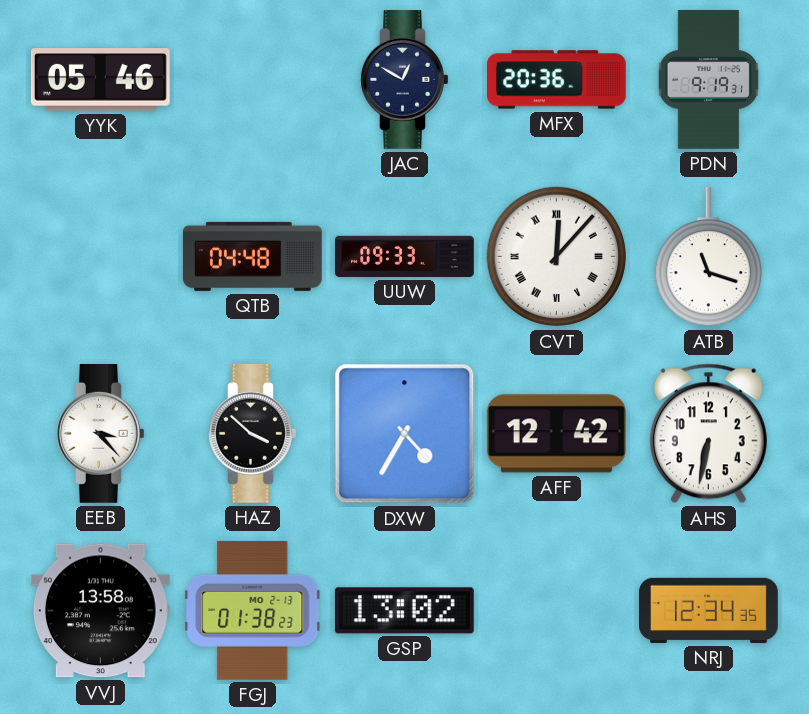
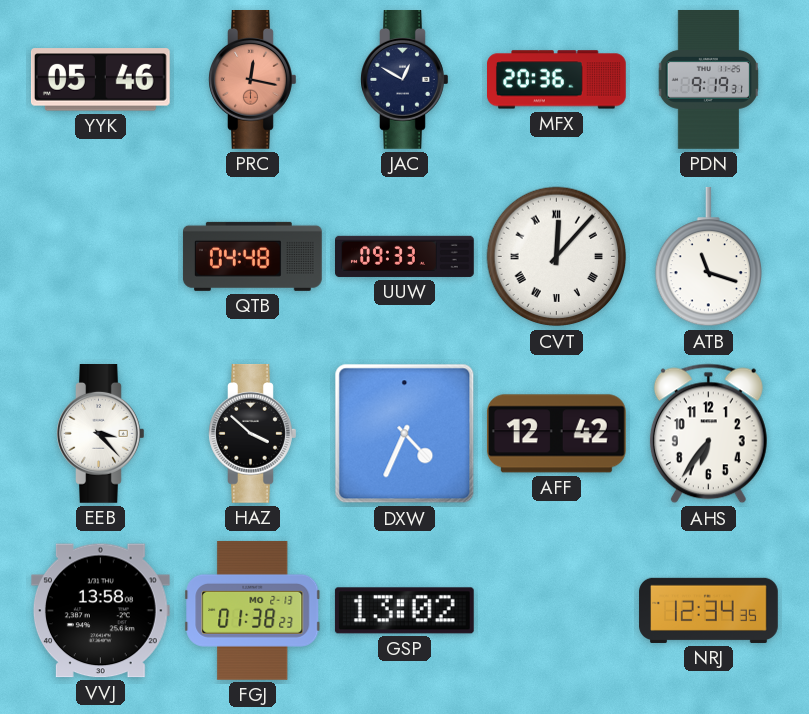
PRC: none -> 12:17
DXW: 4:35 -> 4:34
AHS: 6:32 -> 6:36
